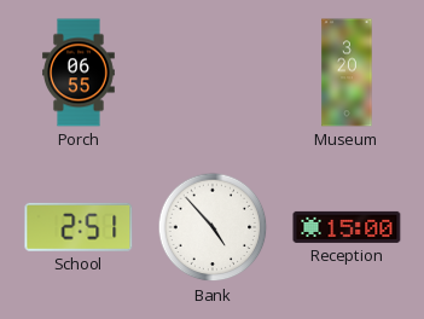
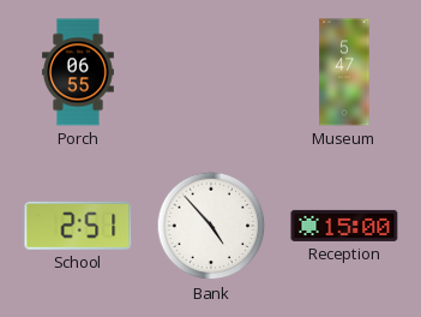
Museum: 3:20 -> 5:47
